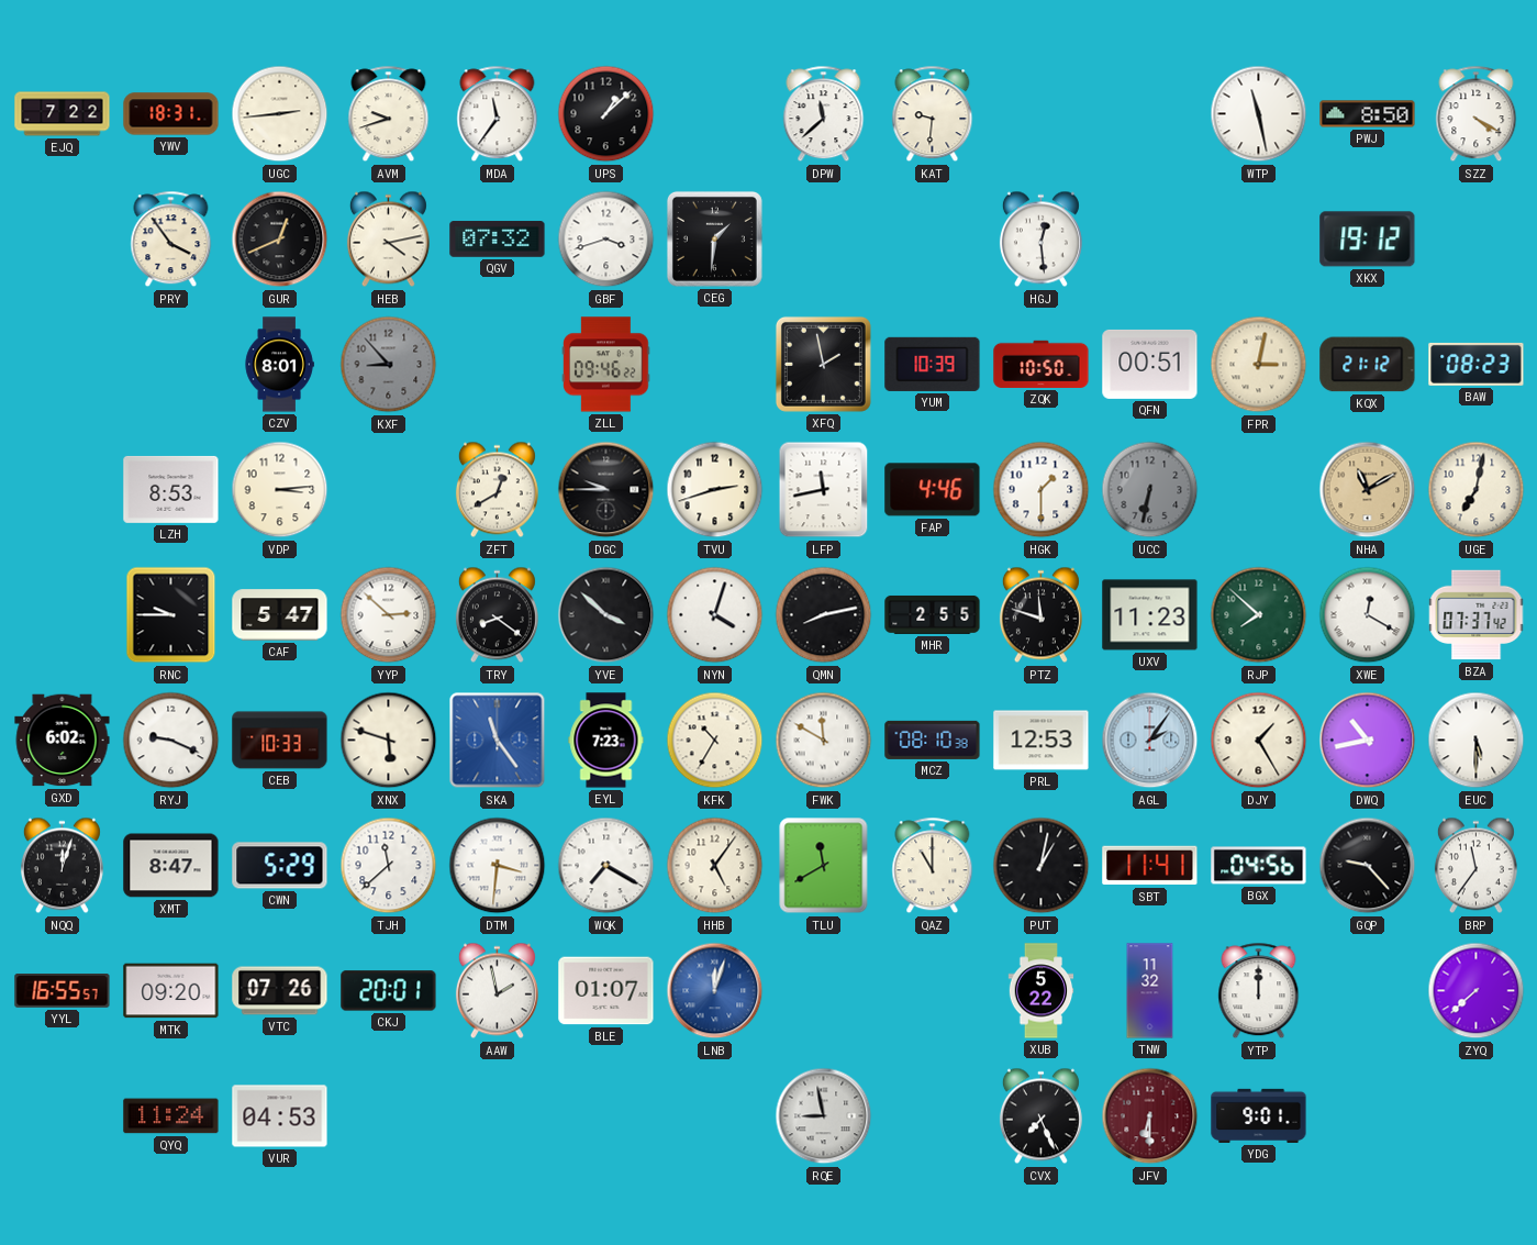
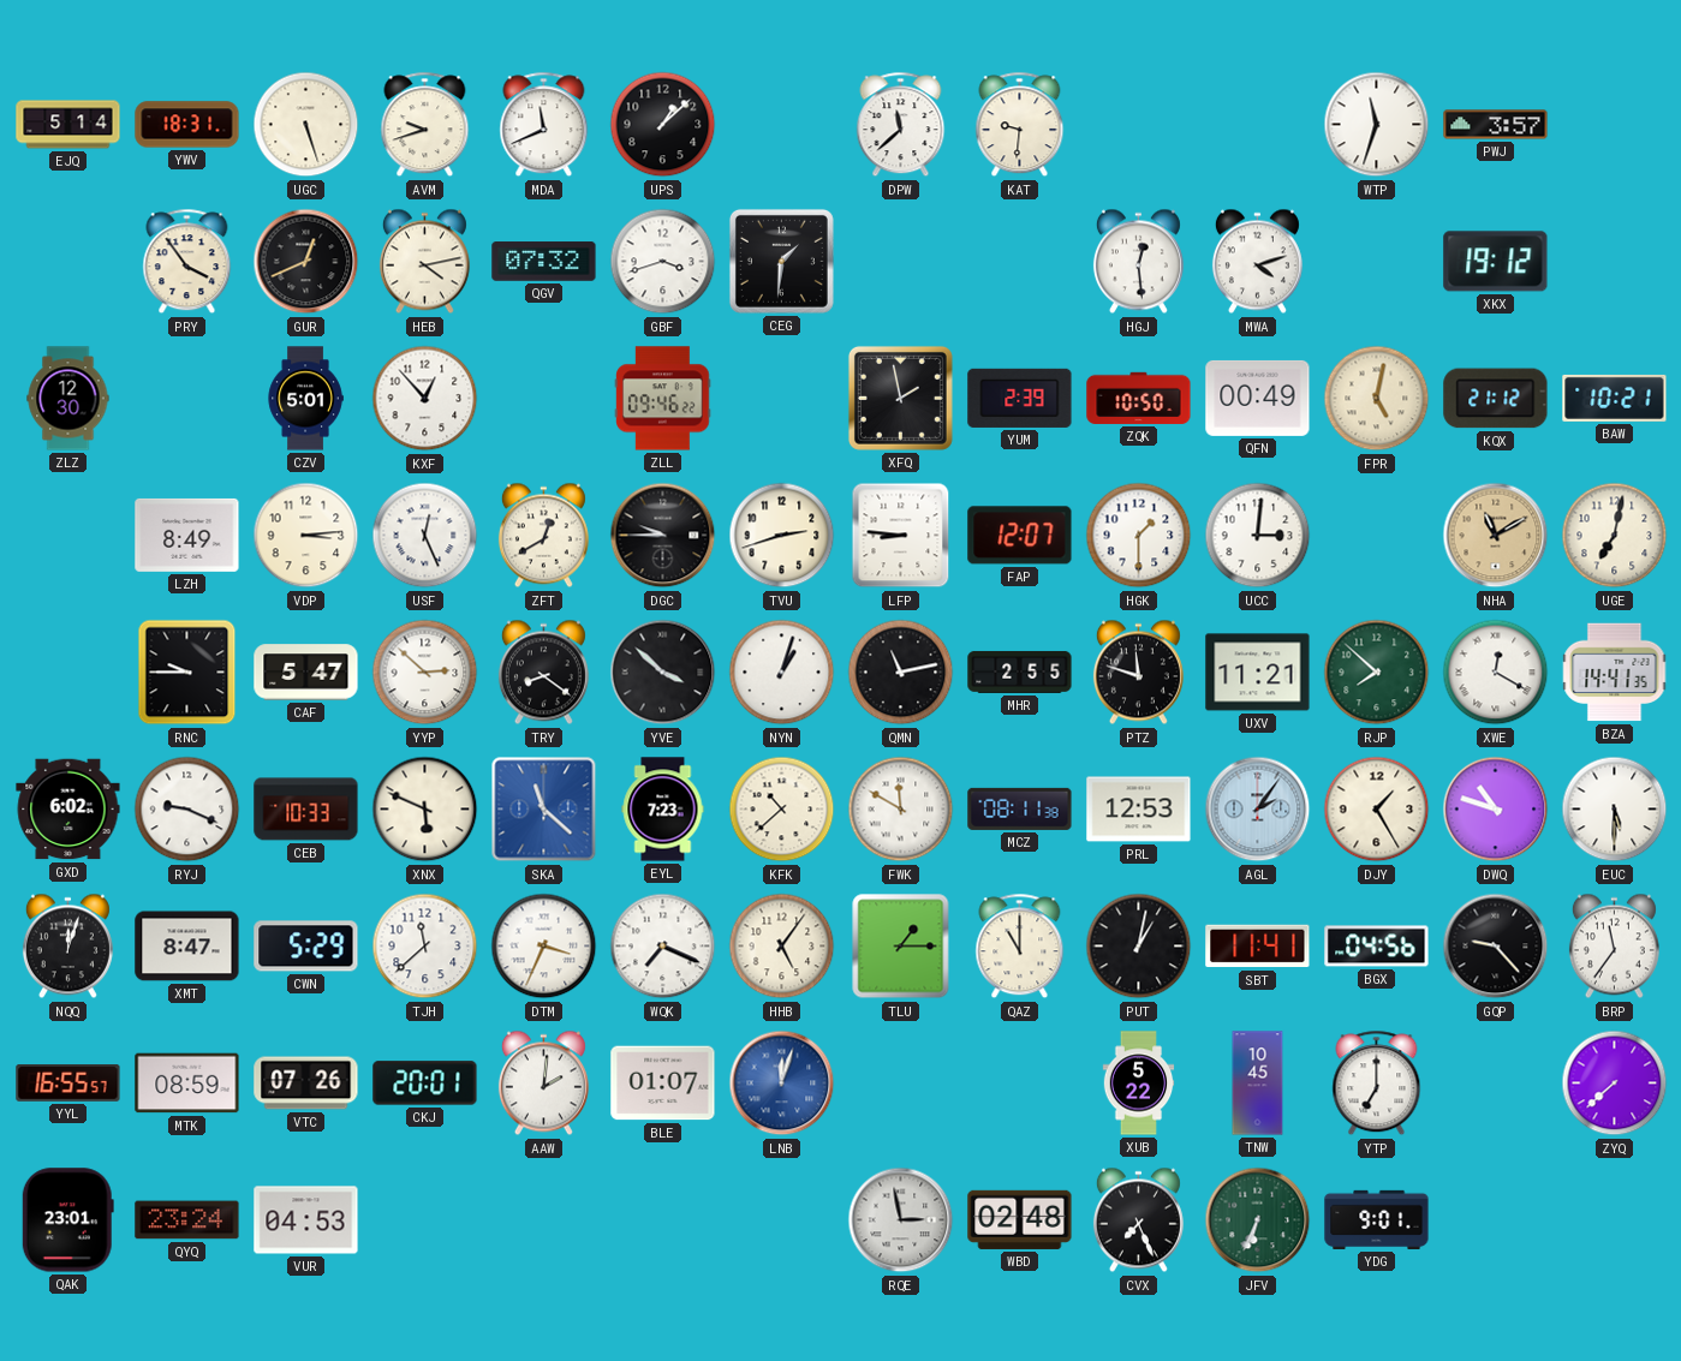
EJQ: 7:22 -> 5:14
UGC: 2:44 -> 5:27
MDA: 11:36 -> 11:41
WTP: 11:28 -> 11:33
PWJ: 8:50 -> 3:57
SZZ: 4:20 -> none
MWA: none -> 4:12
ZLZ: none -> 12:30
CZV: 8:01 -> 5:01
KXF: 8:53 -> 12:53
KXF dial: grey -> white
YUM: 10:39 -> 2:39
QFN: 00:51 -> 00:49
FPR: 3:02 -> 5:02
BAW: 08:23 -> 10:21
LZH: 8:53 -> 8:49
USF: none -> 12:26
LFP: 11:43 -> 8:46
FAP: 4:46 -> 12:07
UCC: 6:32 -> 3:01
UCC dial: grey -> white
NYN: 4:03 -> 1:03
QMN: 8:13 -> 11:13
UXV: 11:23 -> 11:21
BZA: 07:37 -> 14:41
XNX: 5:48 -> 5:49
SKA: 11:24 -> 11:22
KFK: 10:35 -> 10:38
MCZ: 08:10 -> 08:11
DWQ: 10:43 -> 10:48
DTM: 3:31 -> 3:34
WQK: 7:20 -> 7:19
TLU: 11:40 -> 1:15
MTK: 09:20 -> 08:59
AAW: 1:58 -> 2:01
TNW: 11:32 -> 10:45
YTP: 12:00 -> 7:00
QAK: none -> 23:01
QYQ: 11:24 -> 23:24
RQE: 8:58 -> 2:58
WBD: none -> 02:48
JFV: 6:30 -> 6:34
JFV dial: burgundy -> green
